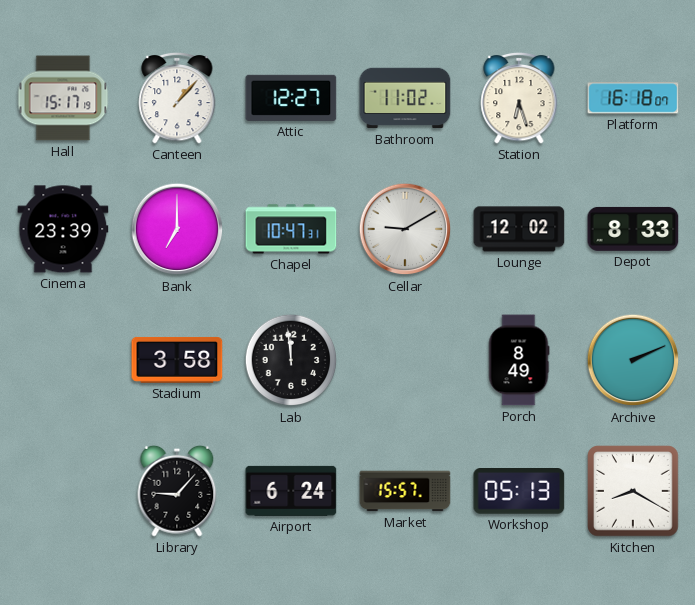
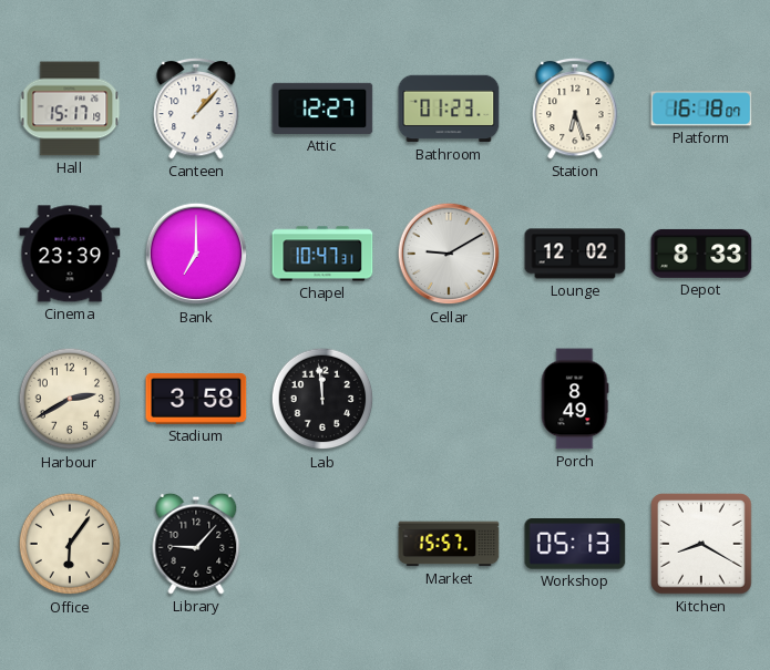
Bathroom: 11:02 -> 01:23
Harbour: none -> 2:40
Archive: 2:11 -> none
Office: none -> 6:06
Airport: 6:24 -> none
